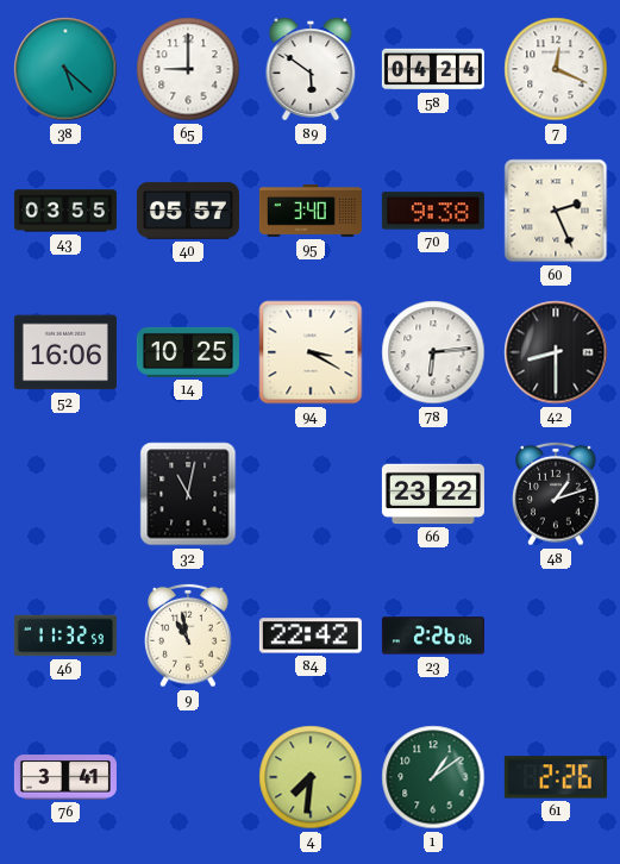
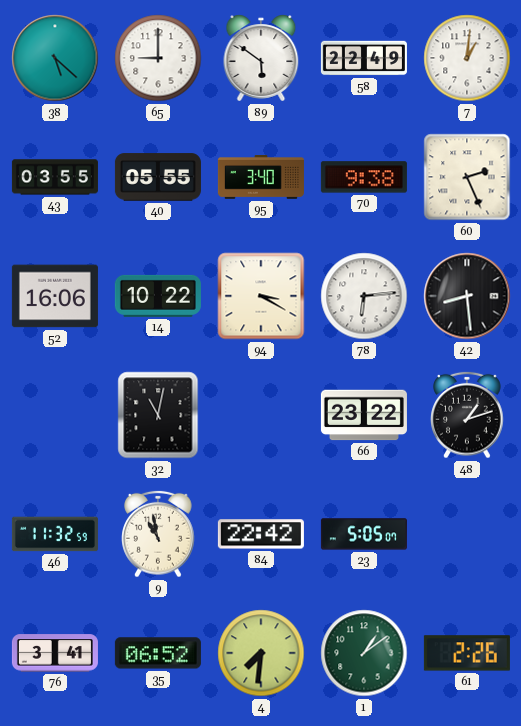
58: 04:24 -> 22:49
7: 12:19 -> 1:01
40: 05:57 -> 05:55
14: 10:25 -> 10:22
42: 8:30 -> 8:29
23: 2:26 -> 5:05
35: none -> 06:52
